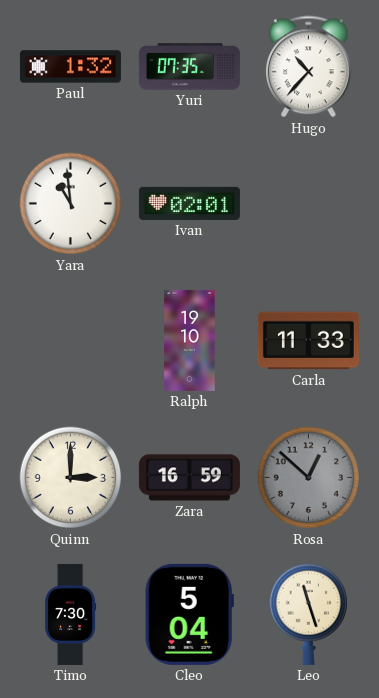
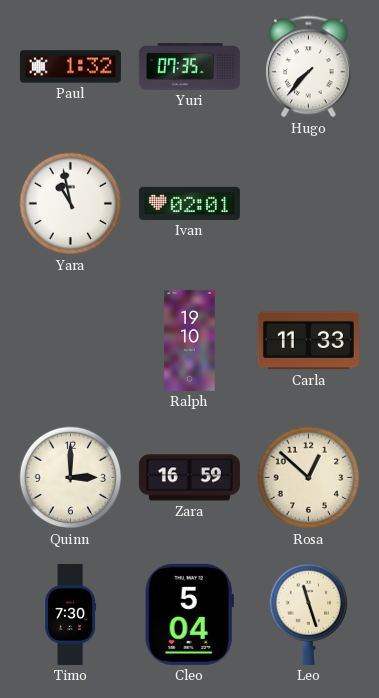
Hugo: 10:37 -> 7:37
Yara: 10:59 -> 10:58
Rosa dial: grey -> cream
